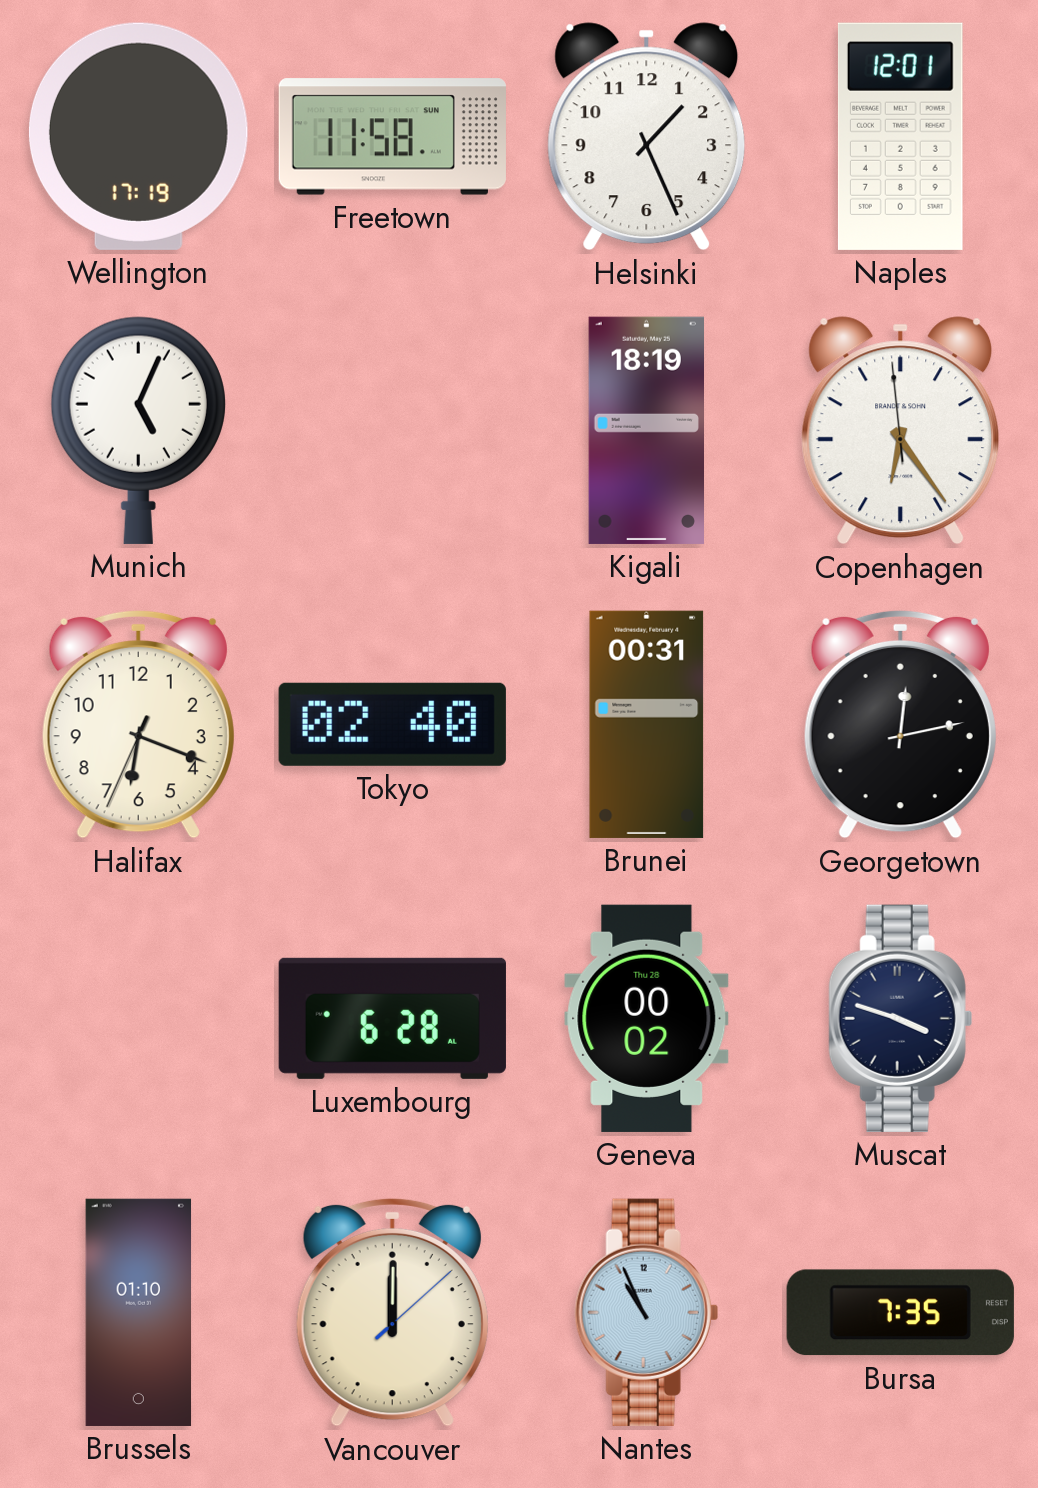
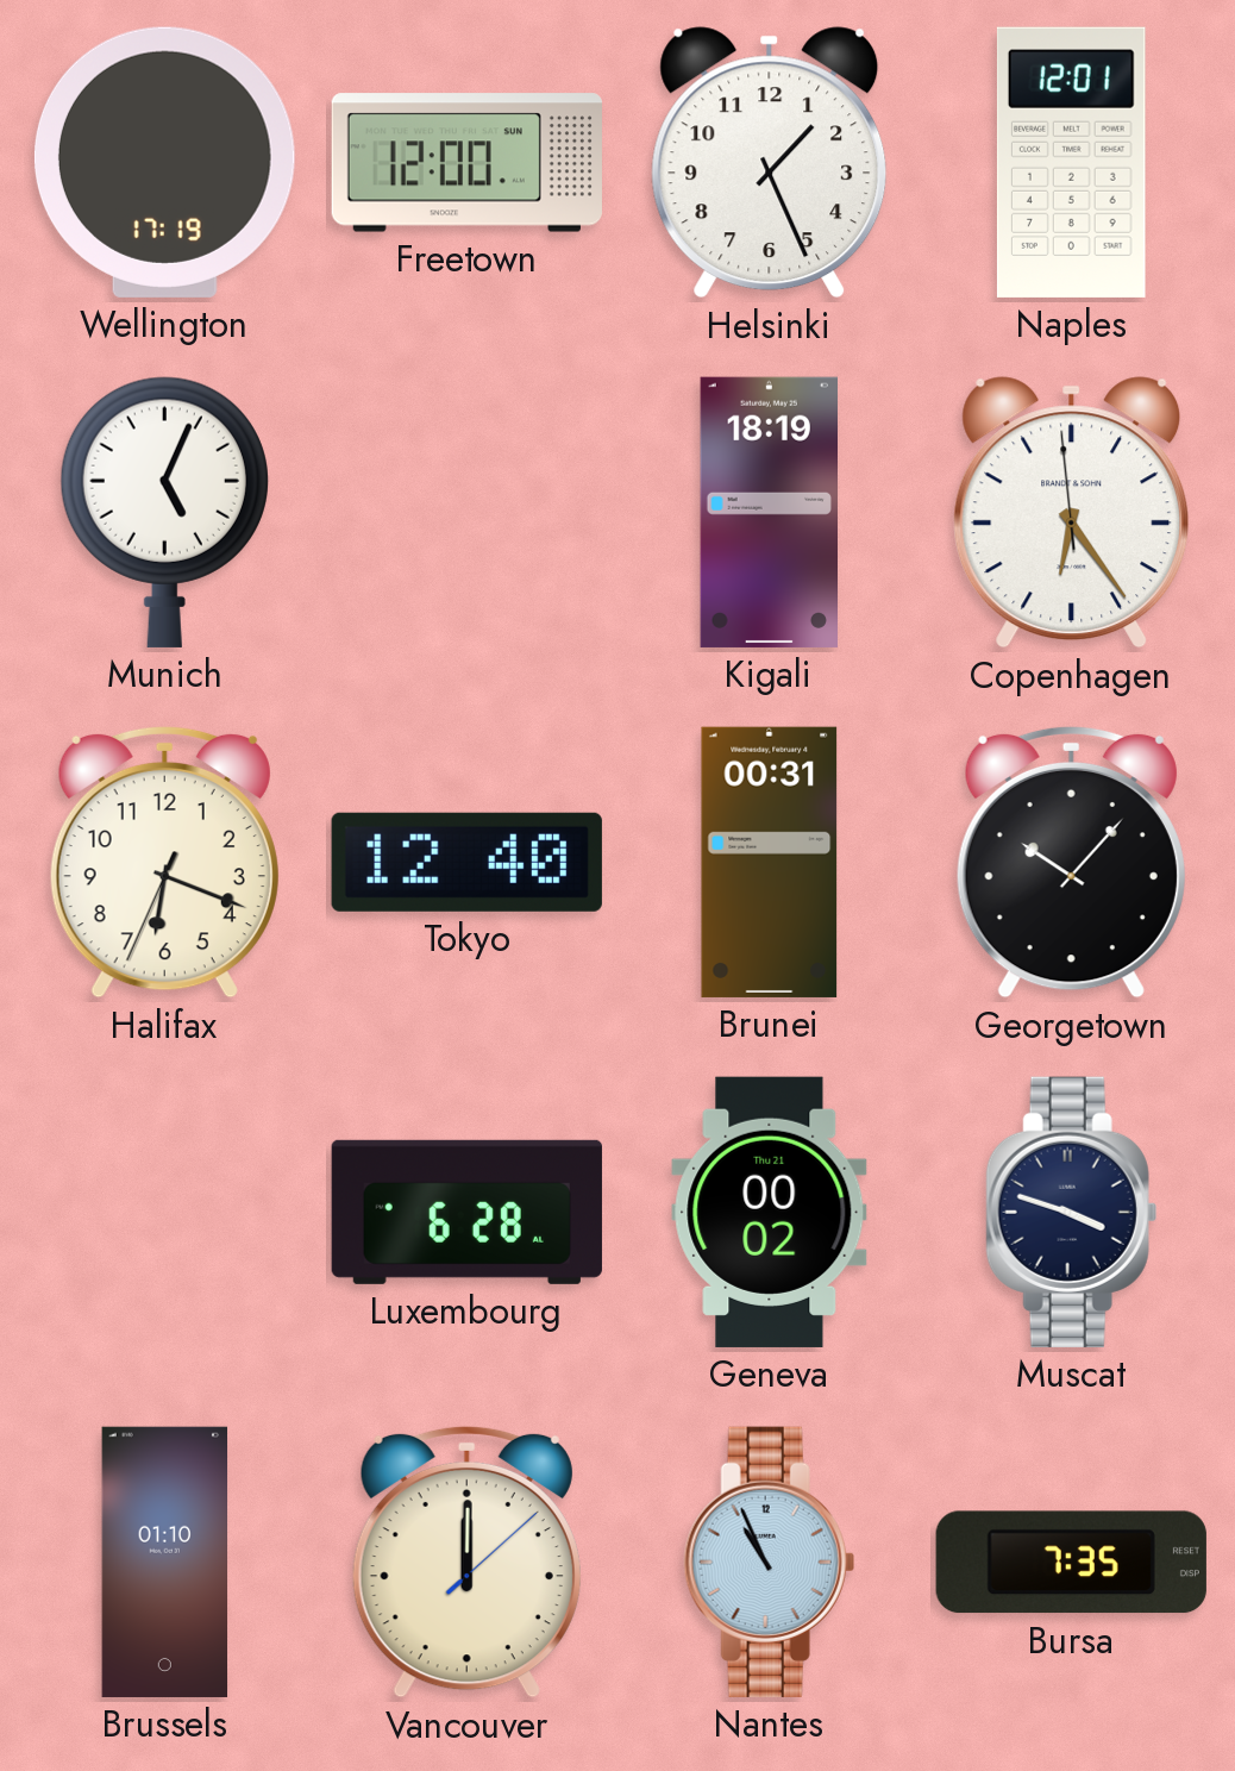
Freetown: 11:58 -> 12:00
Tokyo: 02:40 -> 12:40
Georgetown: 12:13 -> 10:07
Geneva date: Thu 28 -> Thu 21
